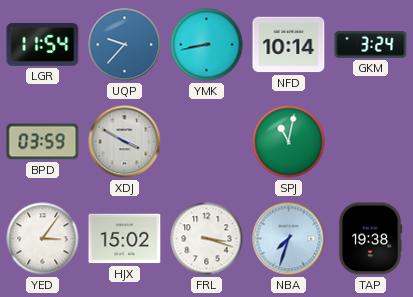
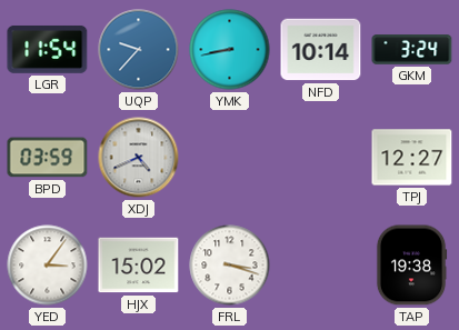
XDJ: 3:50 -> 4:41
SPJ: 11:02 -> none
TPJ: none -> 12:27
NBA: 7:33 -> none
